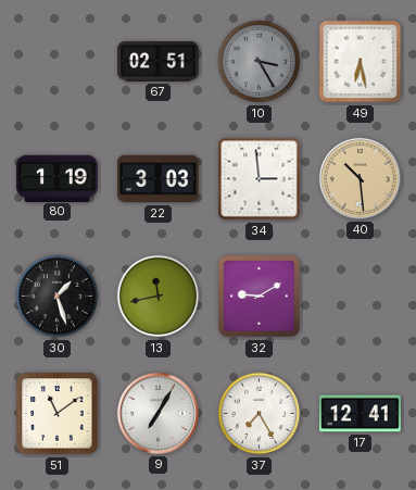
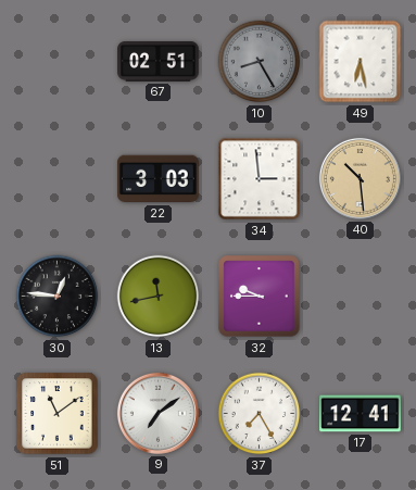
10: 3:25 -> 8:25
80: 1:19 -> none
30: 1:27 -> 12:46
32: 9:10 -> 9:45
9: 7:05 -> 7:09
